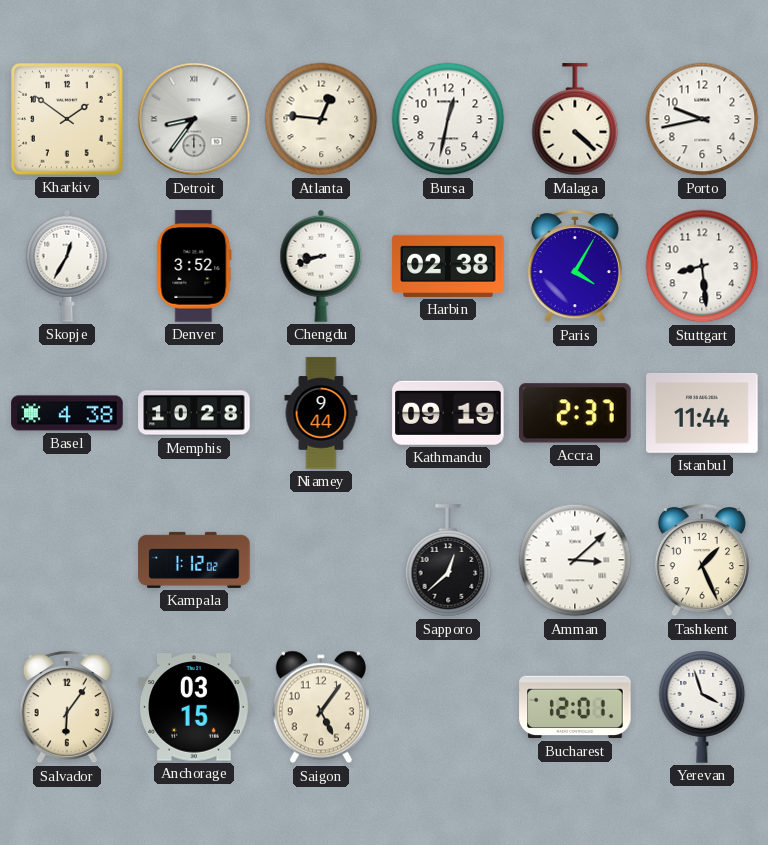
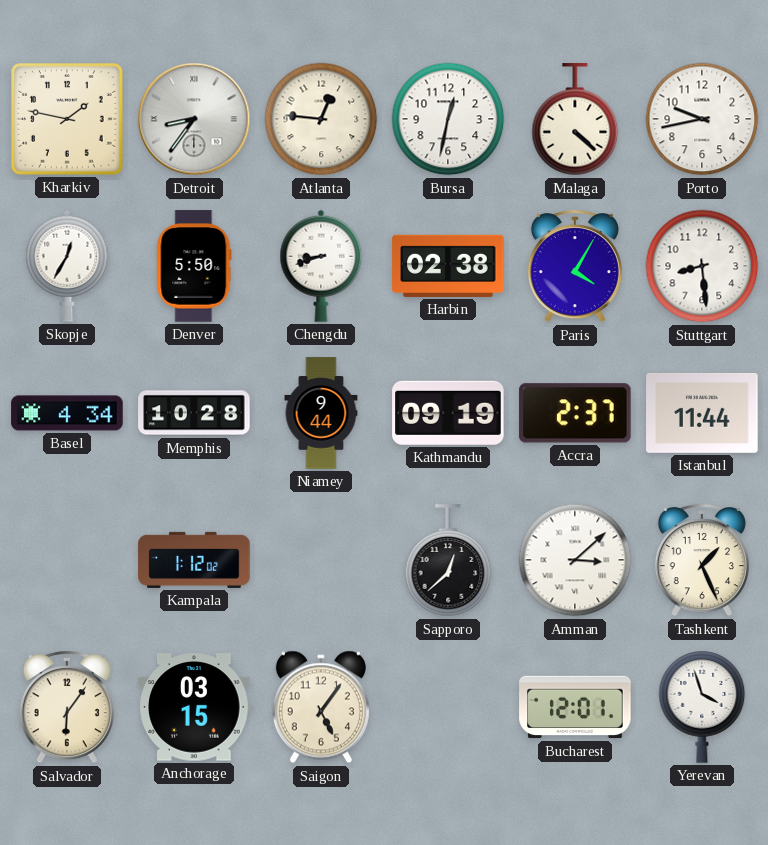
Kharkiv: 1:51 -> 1:47
Denver: 3:52 -> 5:50
Basel: 4:38 -> 4:34
